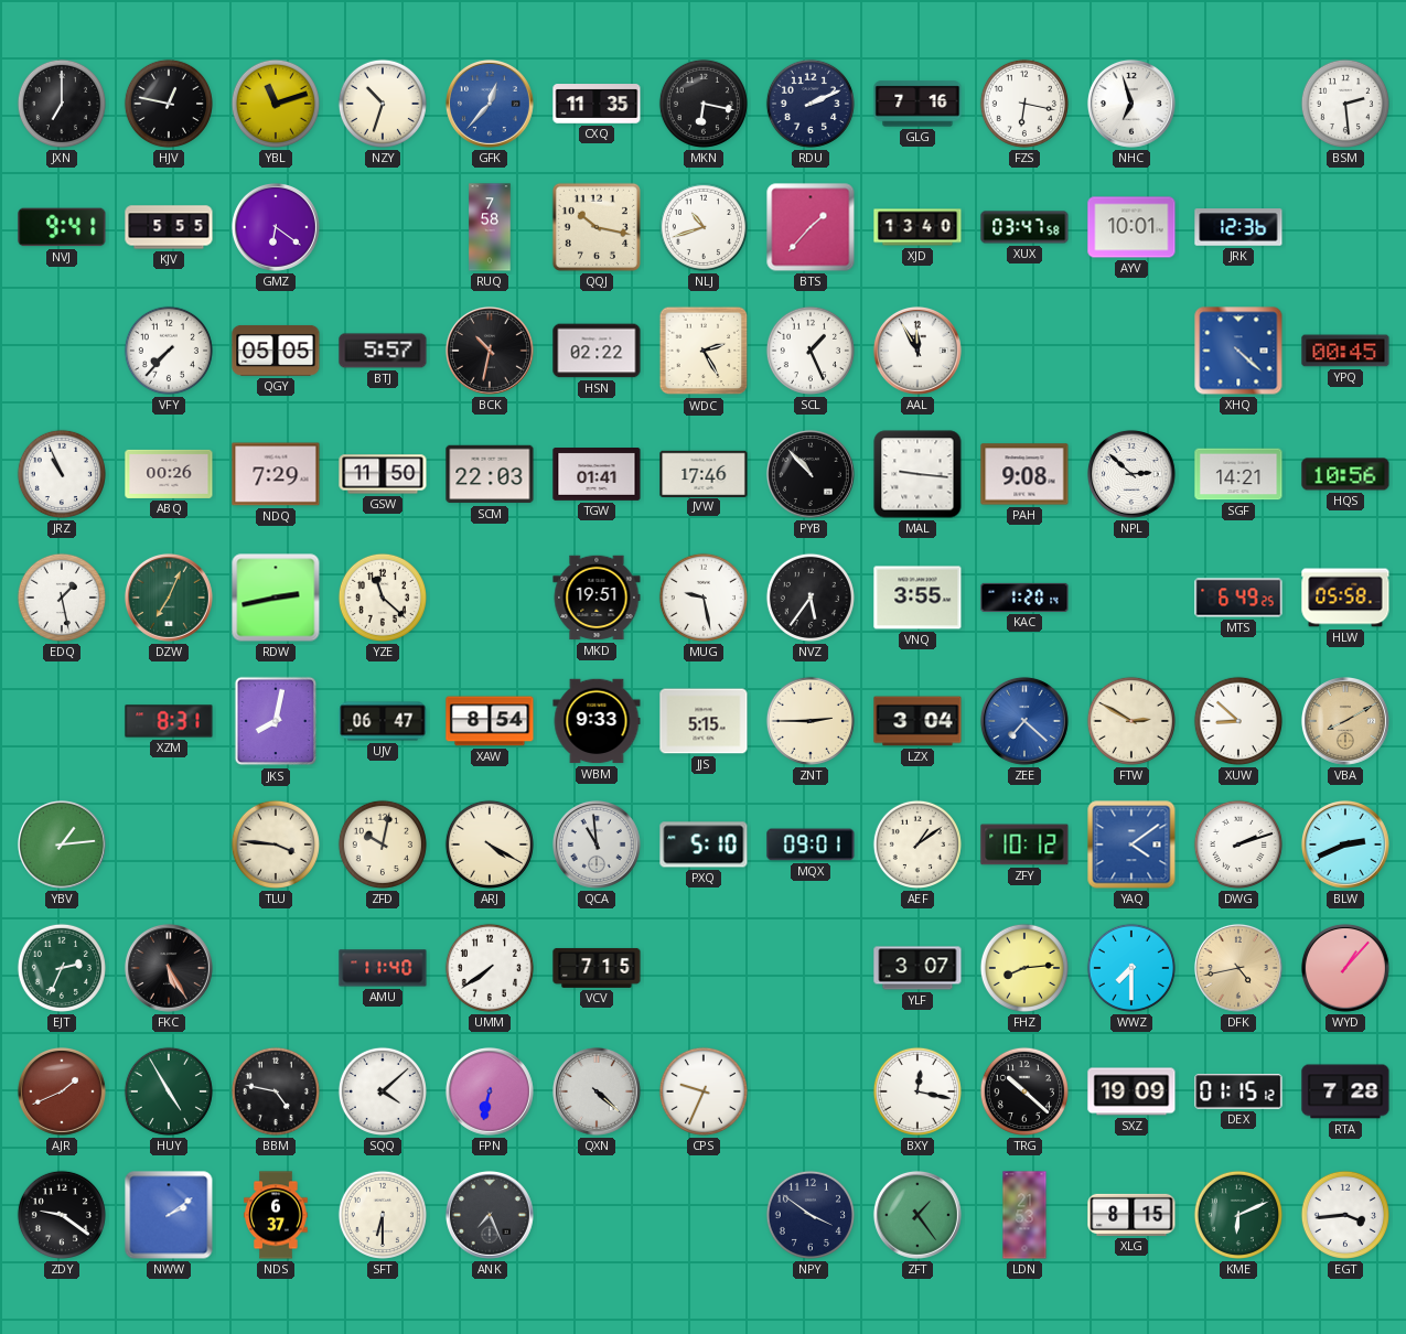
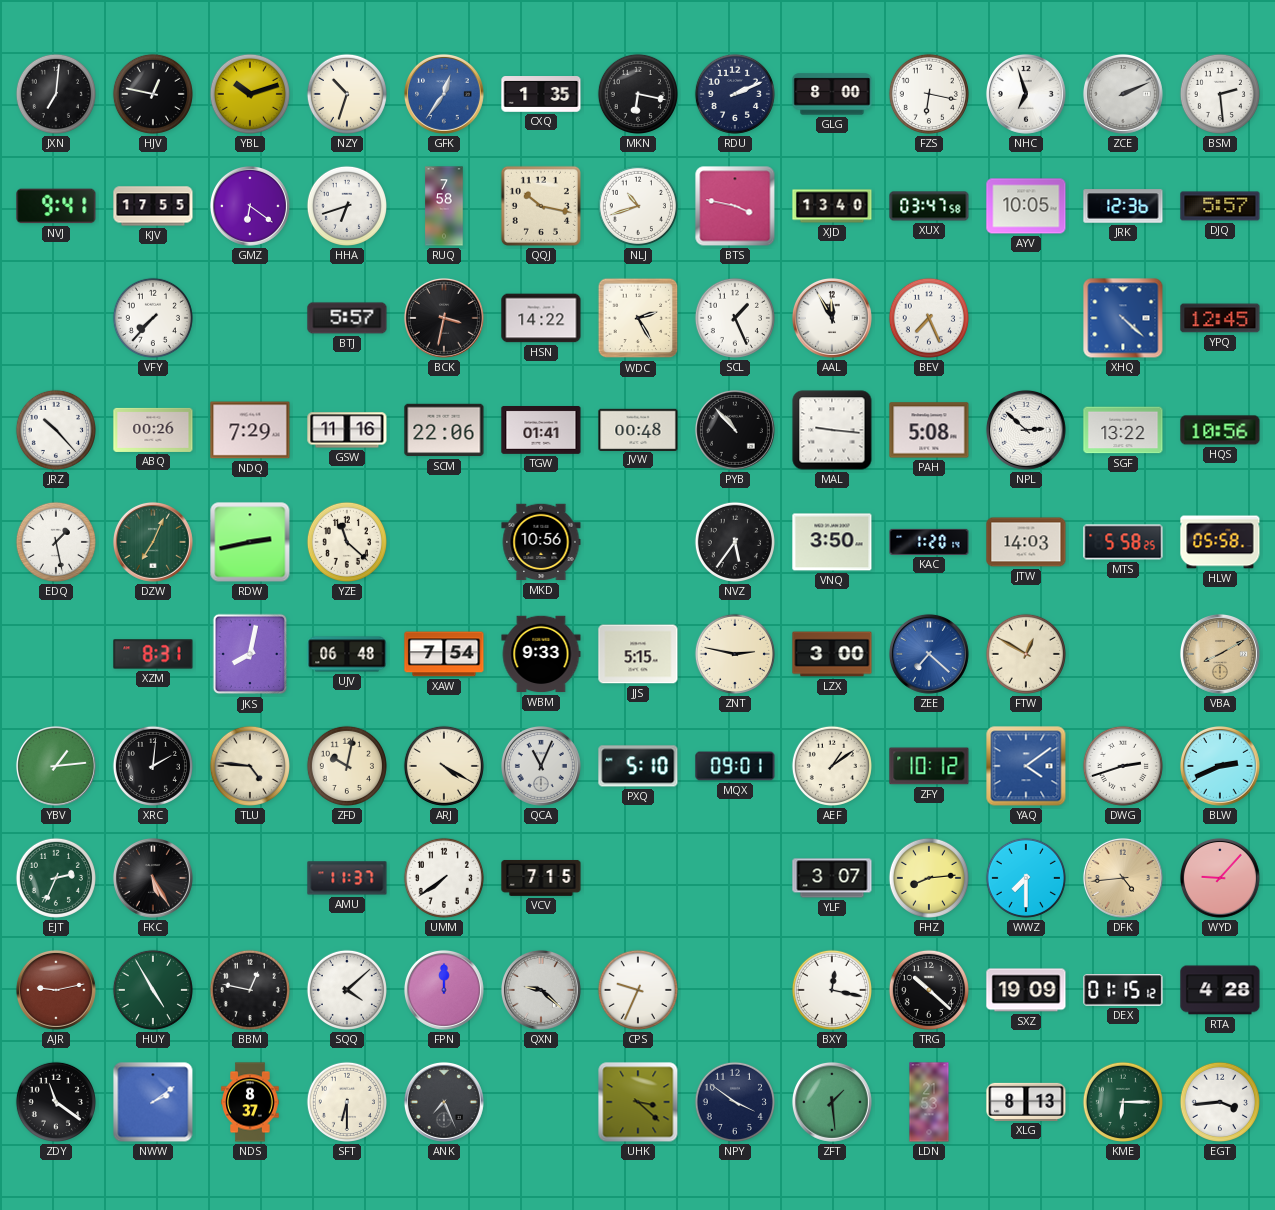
JXN: 7:00 -> 7:01
YBL: 11:12 -> 10:12
GFK: 12:37 -> 12:36
CXQ: 11:35 -> 1:35
GLG: 7:16 -> 8:00
ZCE: none -> 2:11
KJV: 5:55 -> 17:55
HHA: none -> 6:42
BTS: 1:37 -> 3:47
AYV: 10:01 -> 10:05
DJQ: none -> 5:57
QGY: 05:05 -> none
BCK: 10:32 -> 3:32
HSN: 02:22 -> 14:22
BEV: none -> 7:26
YPQ: 00:45 -> 12:45
JRZ: 10:56 -> 10:23
GSW: 11:50 -> 11:16
SCM: 22:03 -> 22:06
JVW: 17:46 -> 00:48
PAH: 9:08 -> 5:08
SGF: 14:21 -> 13:22
MKD: 19:51 -> 10:56
MUG: 9:28 -> none
VNQ: 3:55 -> 3:50
JTW: none -> 14:03
MTS: 6:49 -> 5:58
UJV: 06:47 -> 06:48
XAW: 8:54 -> 7:54
ZNT: 2:45 -> 2:47
LZX: 3:04 -> 3:00
FTW: 2:50 -> 12:50
XUW: 8:52 -> none
XRC: none -> 2:01
TLU: 3:46 -> 4:46
QCA: 10:59 -> 11:04
DWG: 2:12 -> 2:42
AMU: 11:40 -> 11:37
DFK: 4:43 -> 4:44
WYD: 1:07 -> 9:07
AJR: 1:41 -> 9:13
BBM: 4:47 -> 12:47
FPN: 6:32 -> 12:00
QXN: 4:22 -> 9:22
RTA: 7:28 -> 4:28
ZDY: 9:21 -> 11:21
NDS: 6:37 -> 8:37
UHK: none -> 3:22
ZFT: 1:24 -> 1:29
XLG: 8:15 -> 8:13
KME: 6:11 -> 6:15
